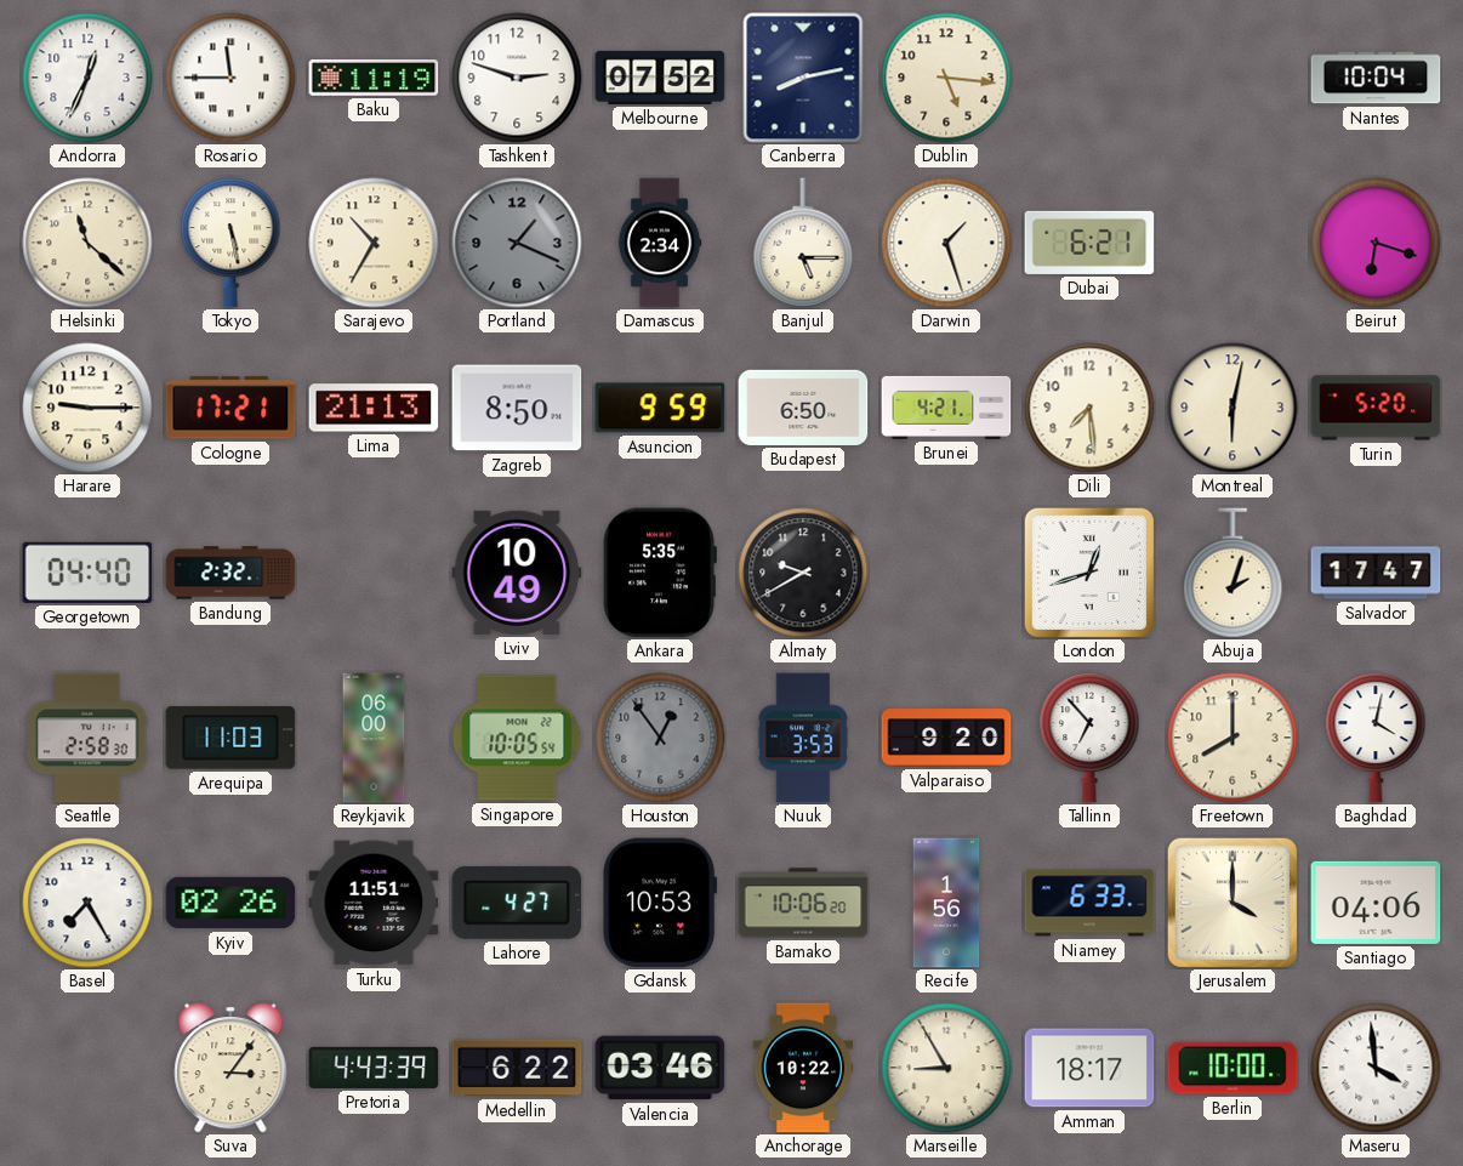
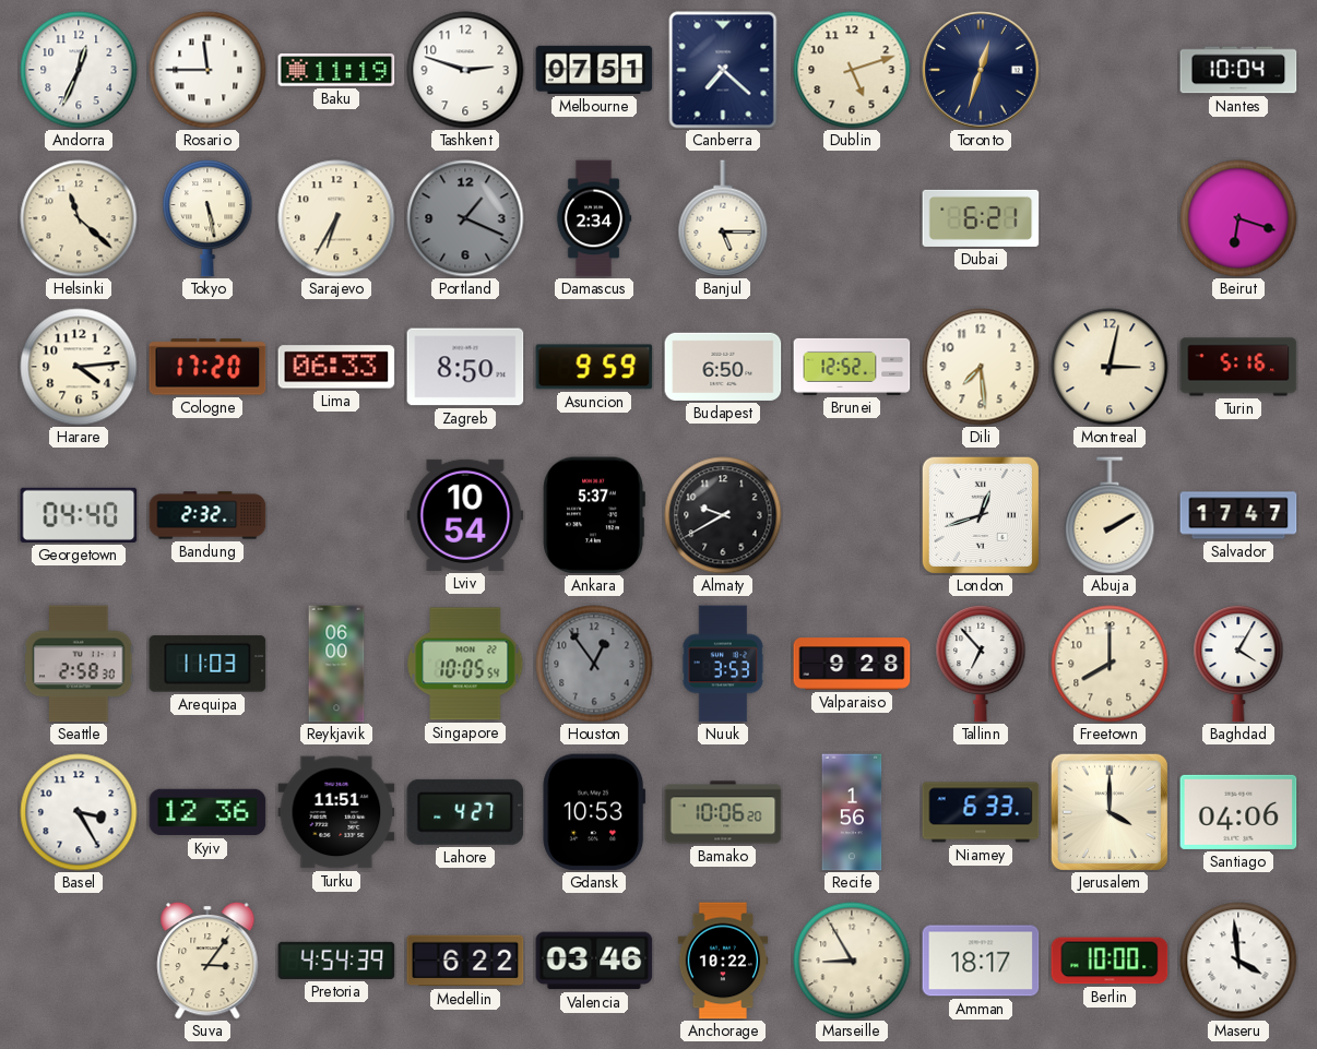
Melbourne: 07:52 -> 07:51
Canberra: 8:13 -> 7:22
Dublin: 5:16 -> 5:12
Toronto: none -> 12:33
Sarajevo: 10:35 -> 6:35
Darwin: 1:27 -> none
Harare: 9:15 -> 4:14
Cologne: 17:21 -> 17:20
Lima: 21:13 -> 06:33
Brunei: 4:21 -> 12:52
Montreal: 6:02 -> 3:02
Turin: 5:20 -> 5:16
Lviv: 10:49 -> 10:54
Ankara: 5:35 -> 5:37
Abuja: 2:03 -> 2:10
Valparaiso: 9:20 -> 9:28
Baghdad: 4:02 -> 4:05
Basel: 7:25 -> 3:25
Kyiv: 02:26 -> 12:36
Pretoria: 4:43 -> 4:54
